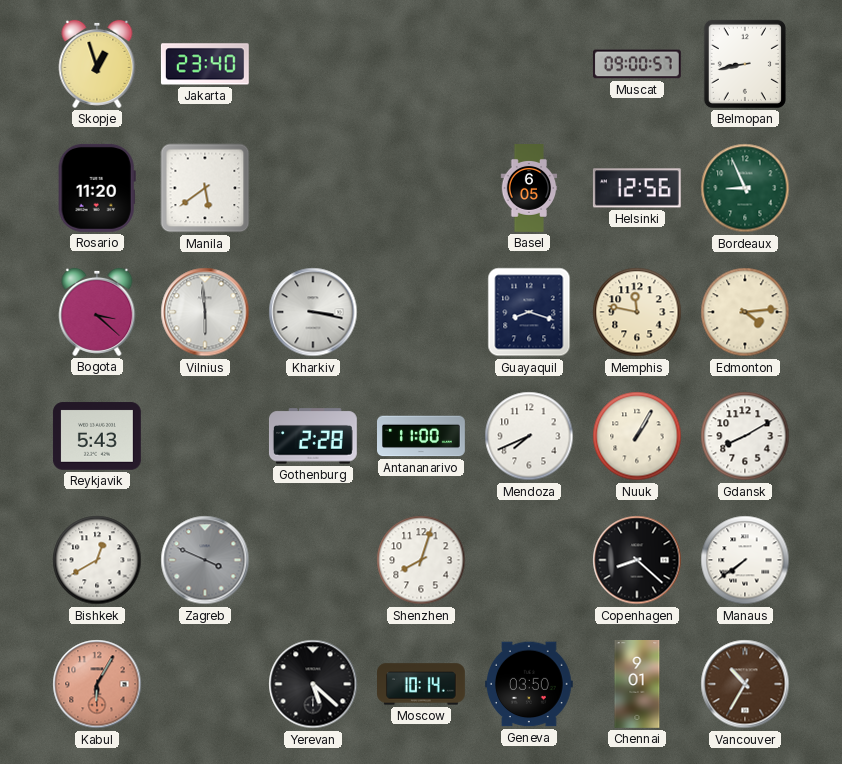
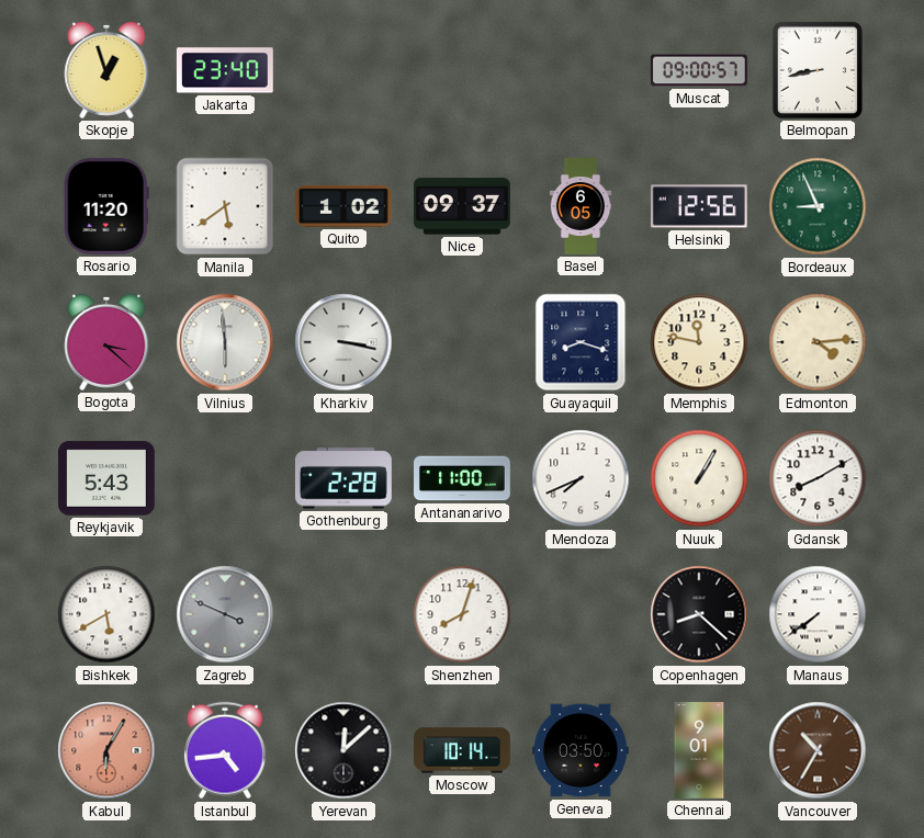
Quito: none -> 1:02
Nice: none -> 09:37
Bishkek: 12:40 -> 5:40
Istanbul: none -> 4:44
Yerevan: 5:22 -> 12:08
